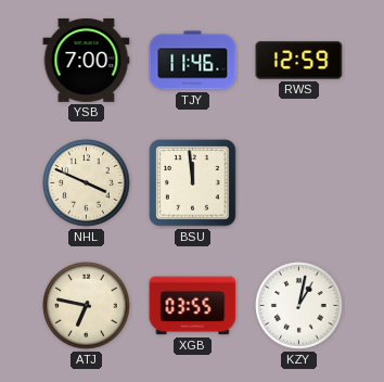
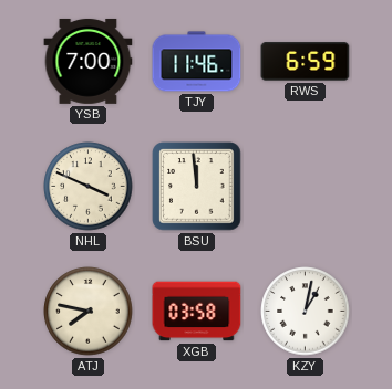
RWS: 12:59 -> 6:59
ATJ: 6:47 -> 7:47
XGB: 03:55 -> 03:58
